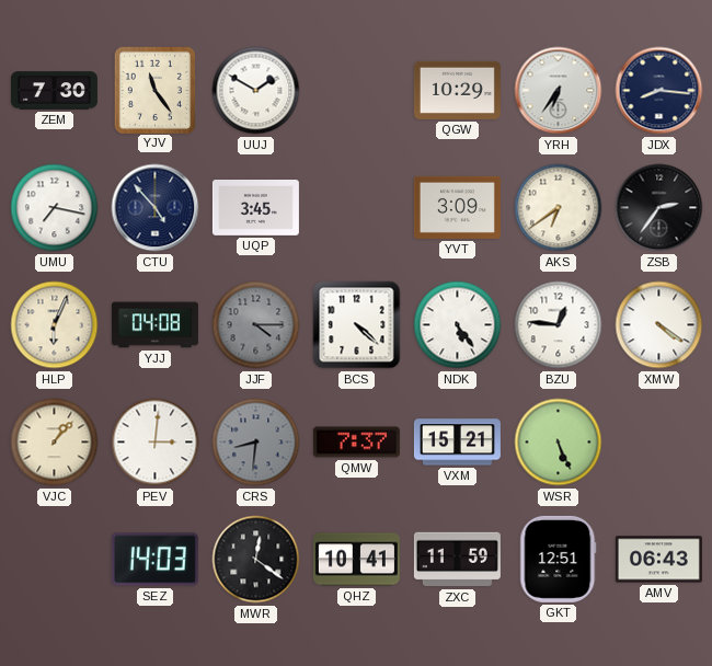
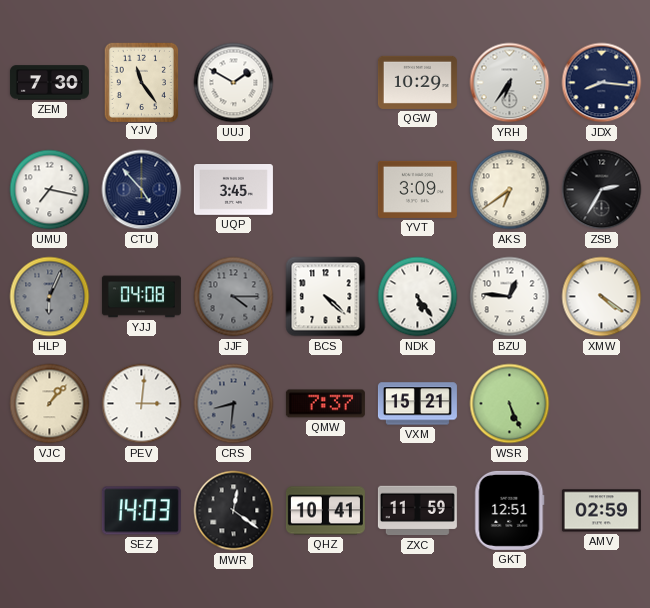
ZSB: 2:36 -> 2:35
HLP dial: cream -> grey
AMV: 06:43 -> 02:59
